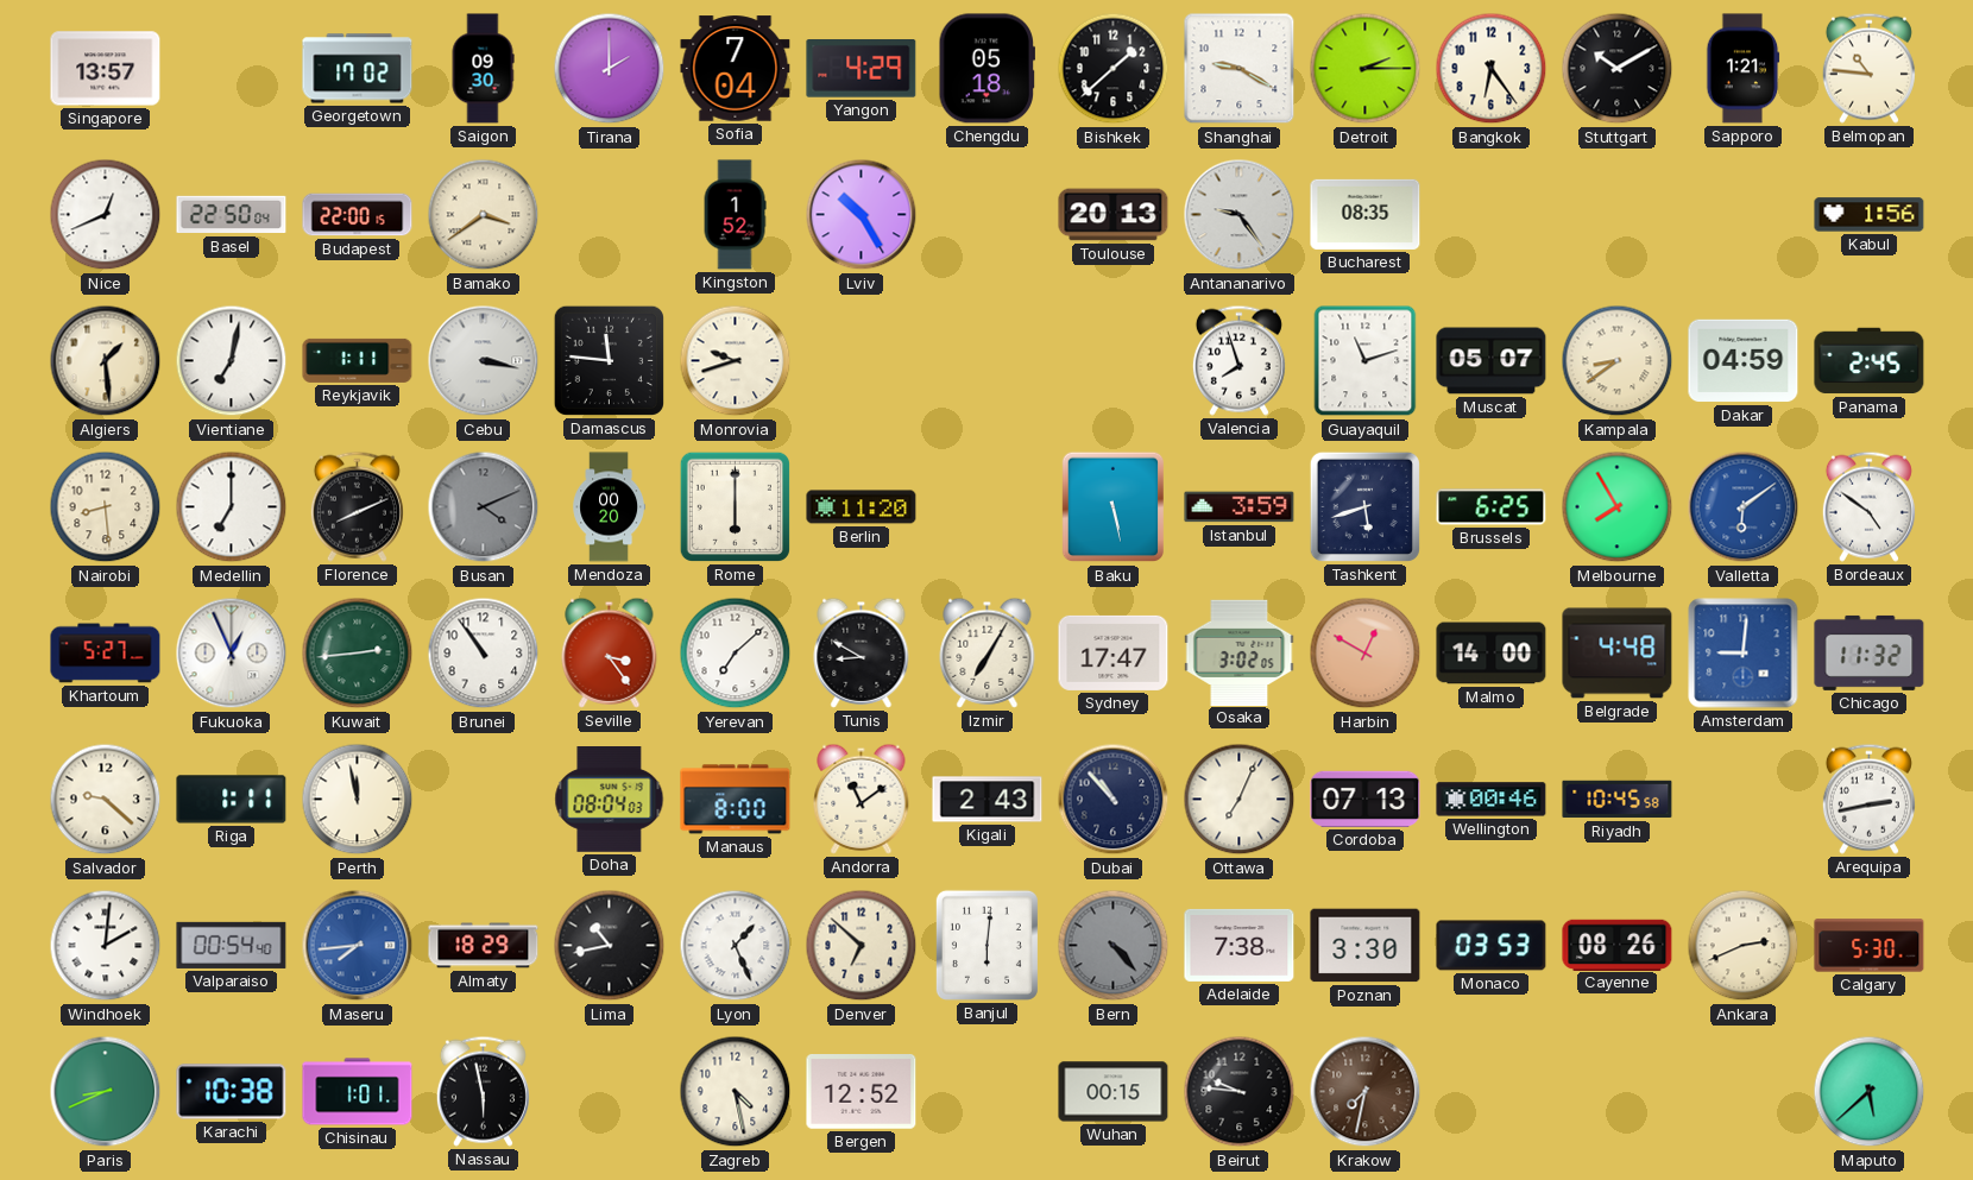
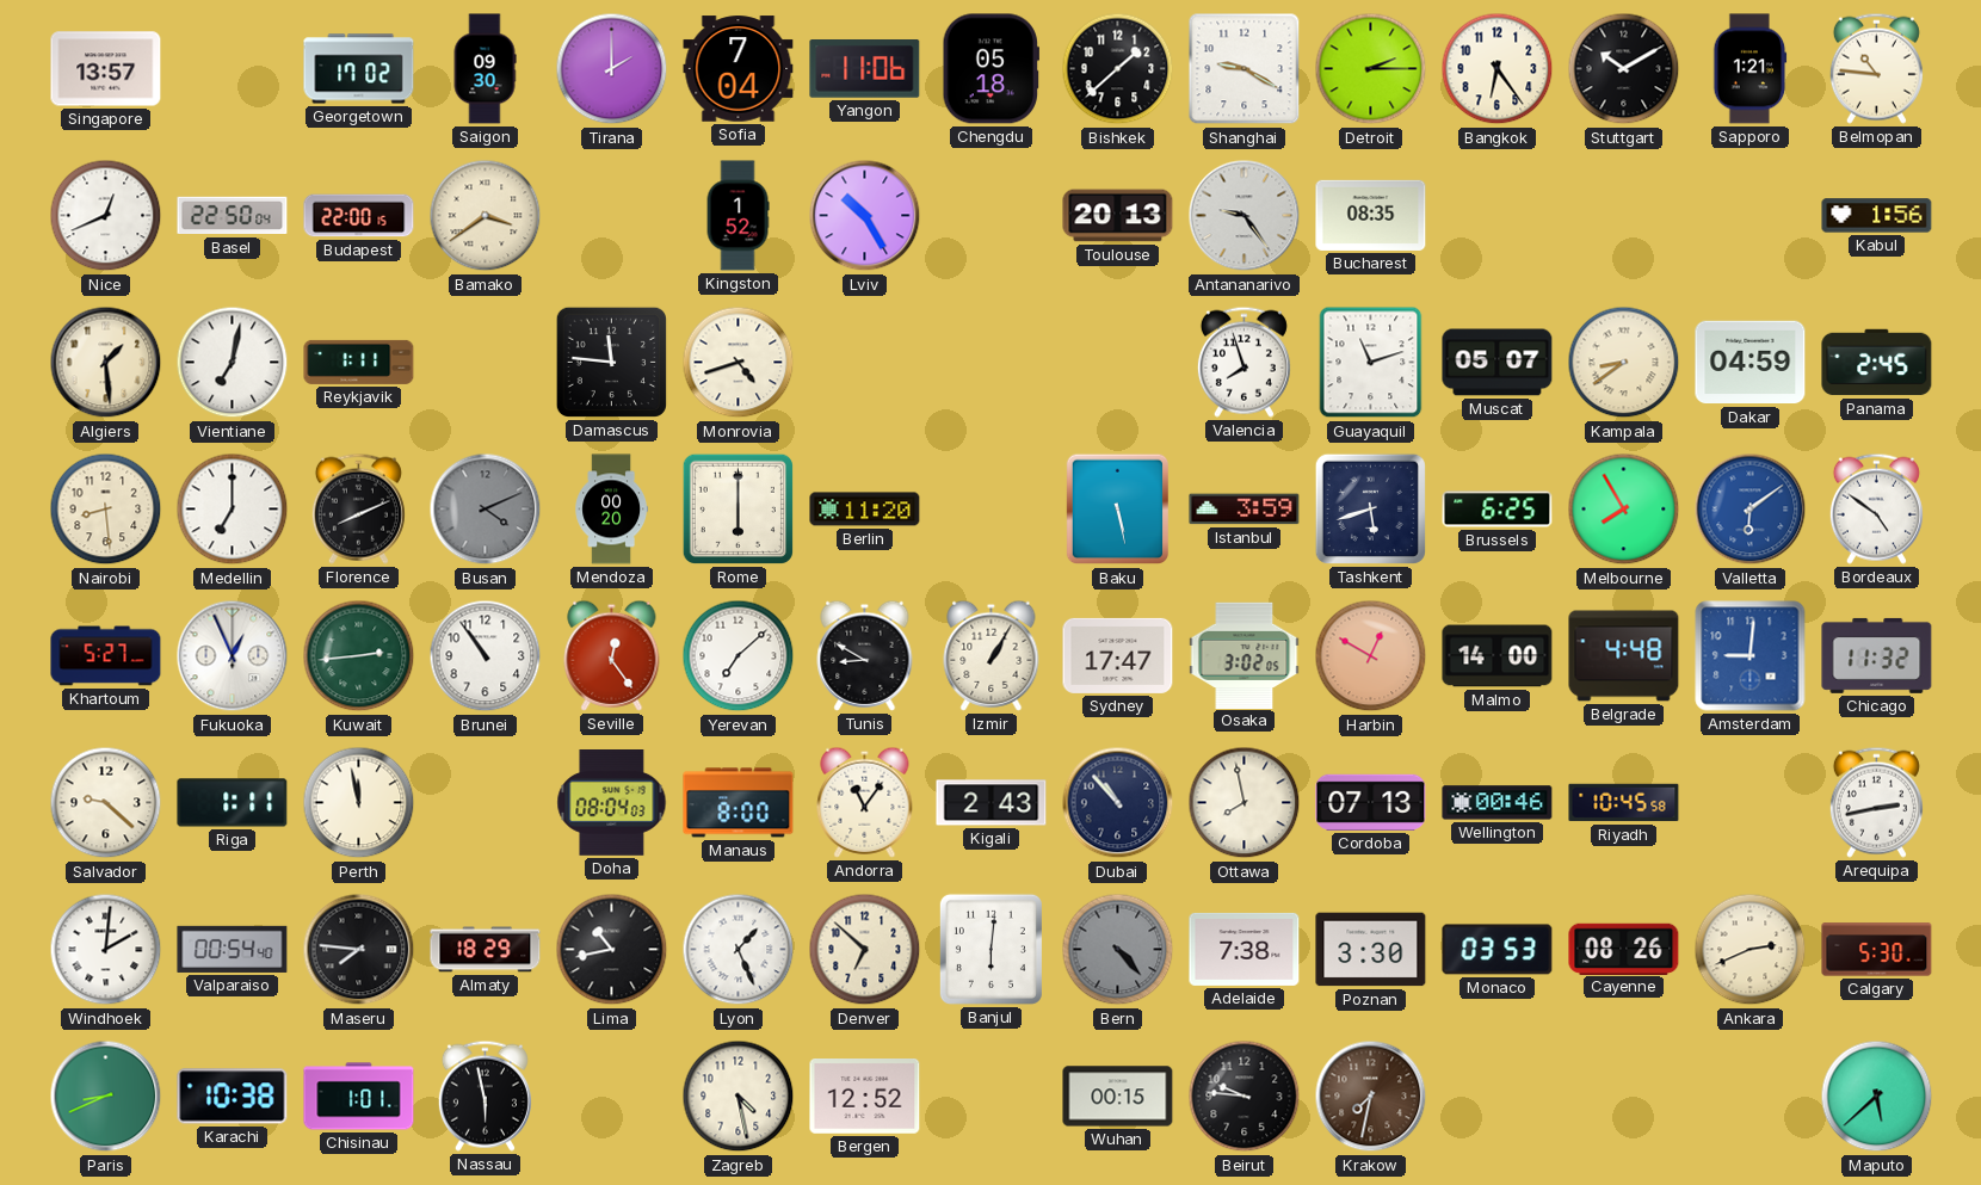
Yangon: 4:29 -> 11:06
Cebu: 3:17 -> none
Monrovia: 9:42 -> 4:42
Seville: 3:24 -> 12:24
Izmir: 7:05 -> 1:05
Andorra: 11:09 -> 11:06
Ottawa: 7:04 -> 7:58
Maseru: 7:44 -> 7:46
Maseru dial: blue -> black
